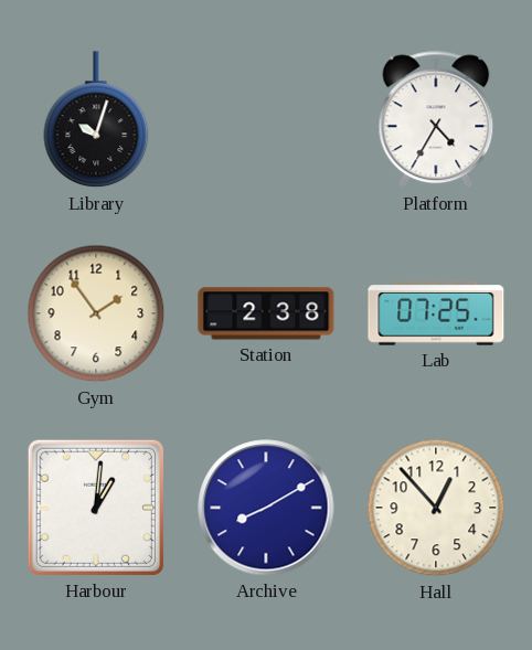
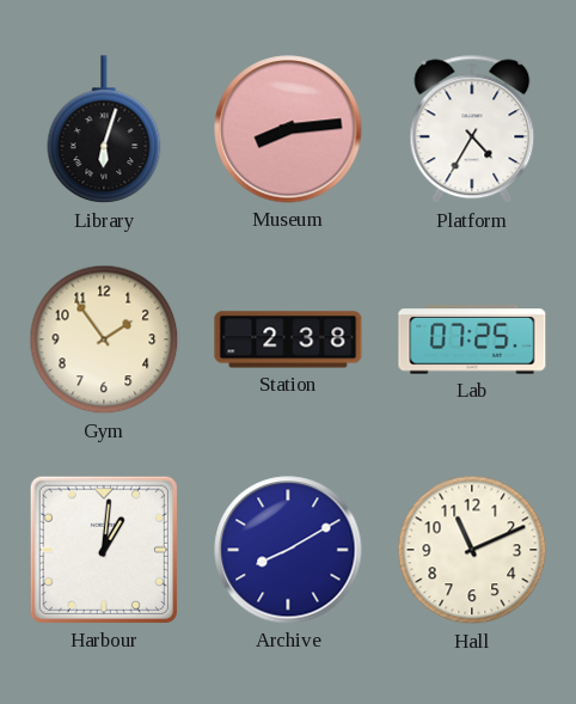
Library: 10:03 -> 6:03
Museum: none -> 8:14
Hall: 12:53 -> 11:11
